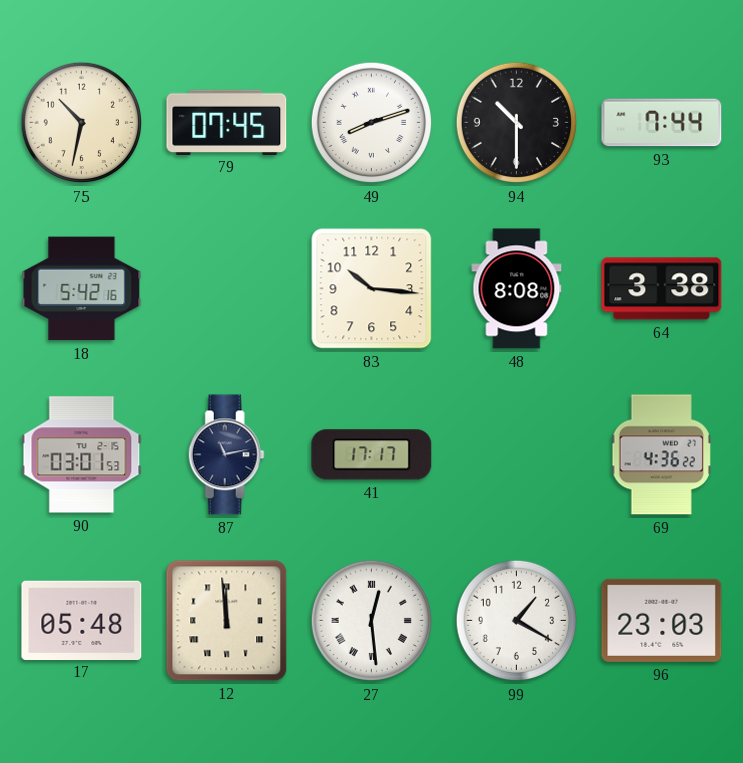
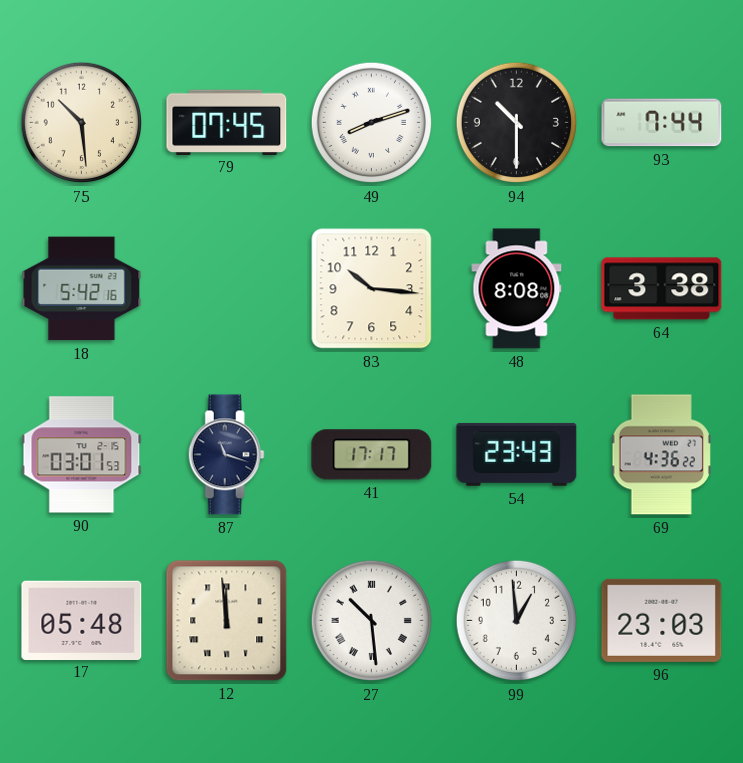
75: 10:32 -> 10:29
87: 11:13 -> 11:18
54: none -> 23:43
27: 12:29 -> 10:29
99: 1:20 -> 12:59
